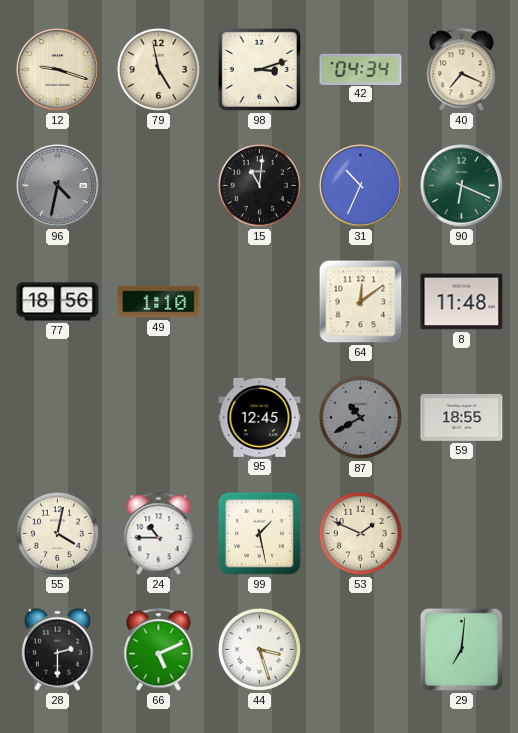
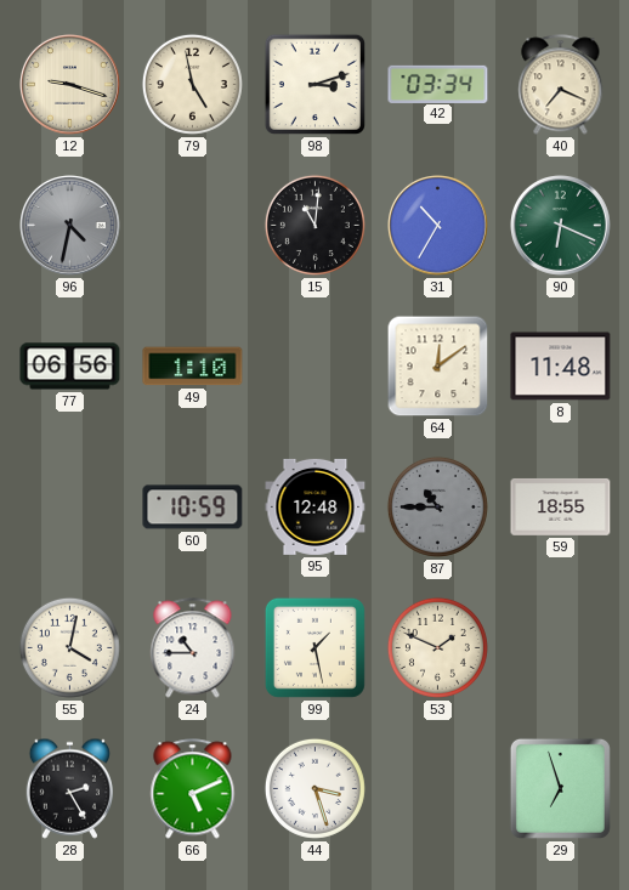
42: 04:34 -> 03:34
31: 10:34 -> 10:35
77: 18:56 -> 06:56
60: none -> 10:59
95: 12:45 -> 12:48
87: 10:40 -> 10:45
28: 2:30 -> 2:25
29: 7:01 -> 6:57
